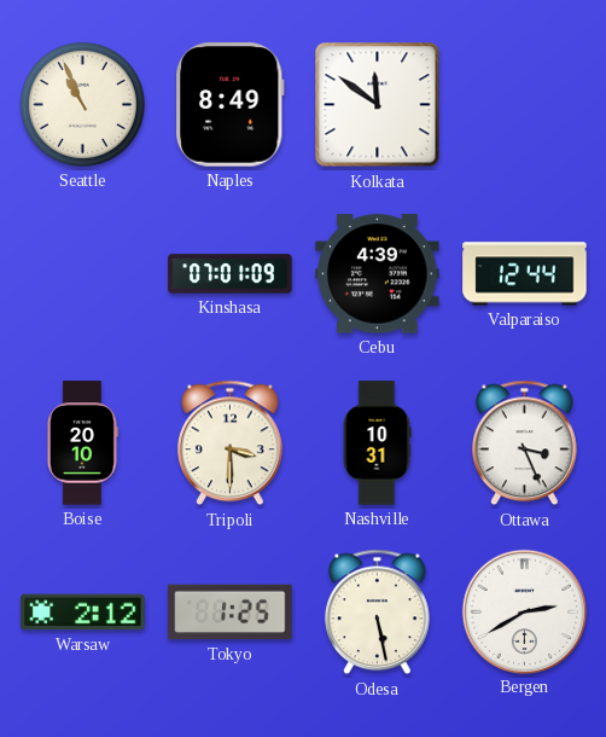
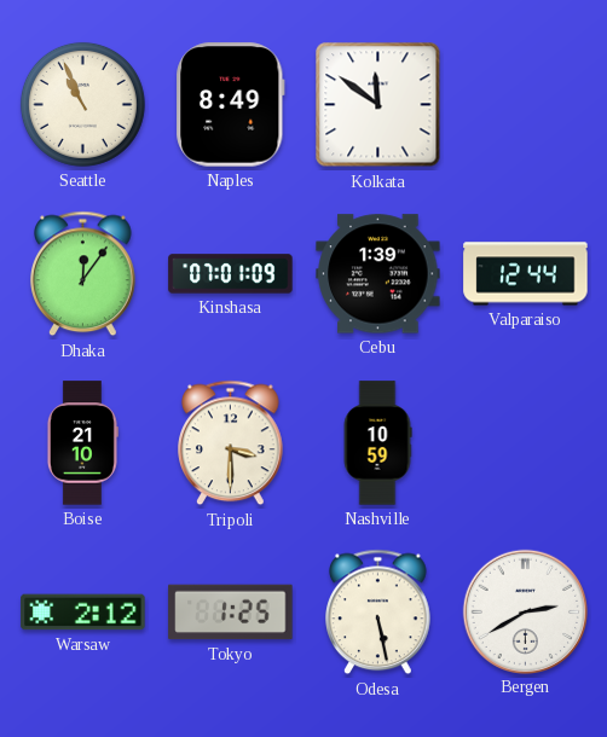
Dhaka: none -> 12:06
Cebu: 4:39 -> 1:39
Boise: 20:10 -> 21:10
Nashville: 10:31 -> 10:59
Ottawa: 3:26 -> none
